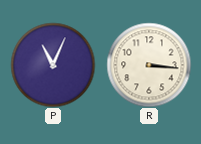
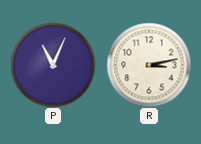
R: 3:16 -> 3:13
